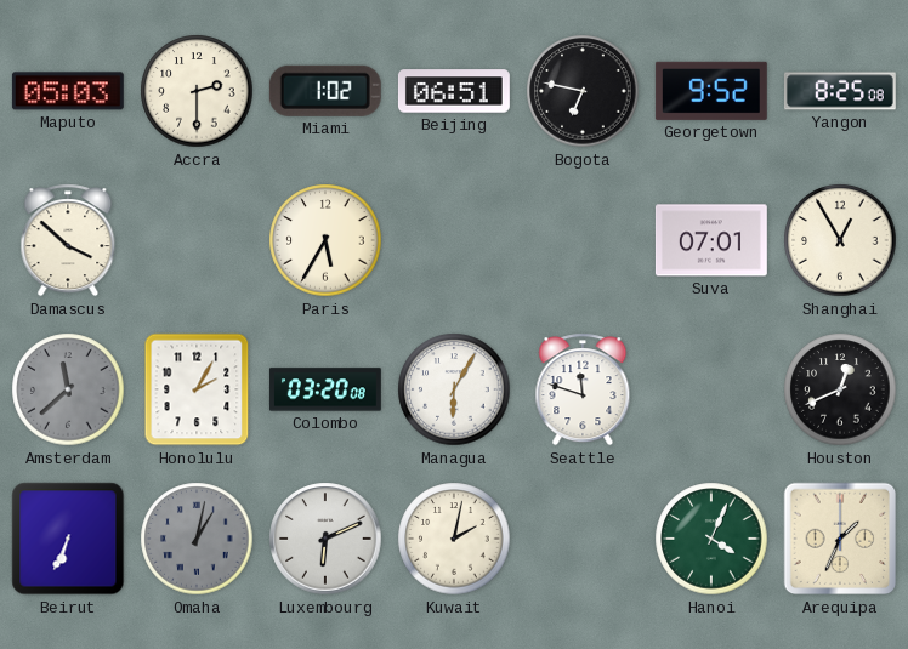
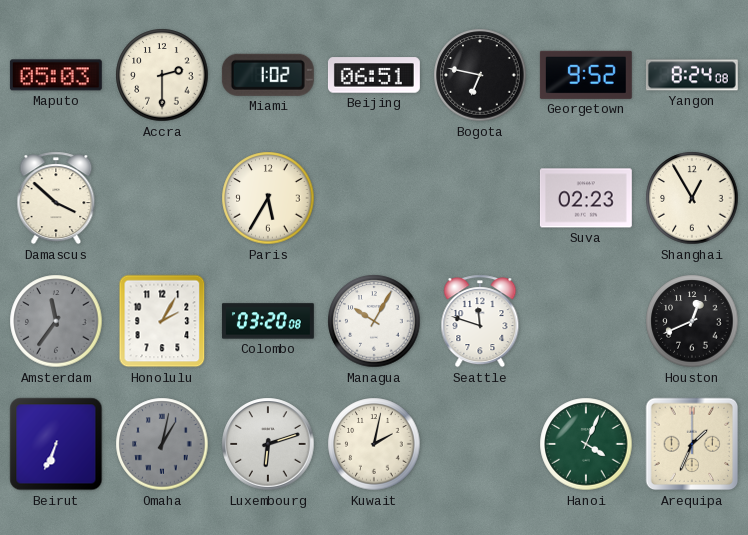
Yangon: 8:25 -> 8:24
Suva: 07:01 -> 02:23
Amsterdam: 11:38 -> 11:36
Managua: 6:05 -> 10:05
Luxembourg: 6:11 -> 6:12
